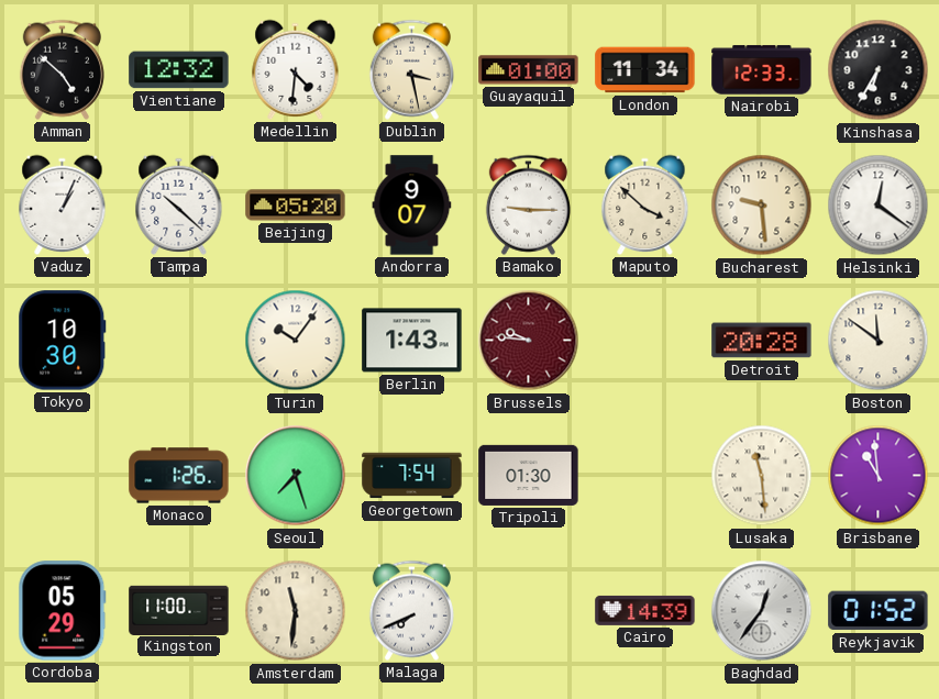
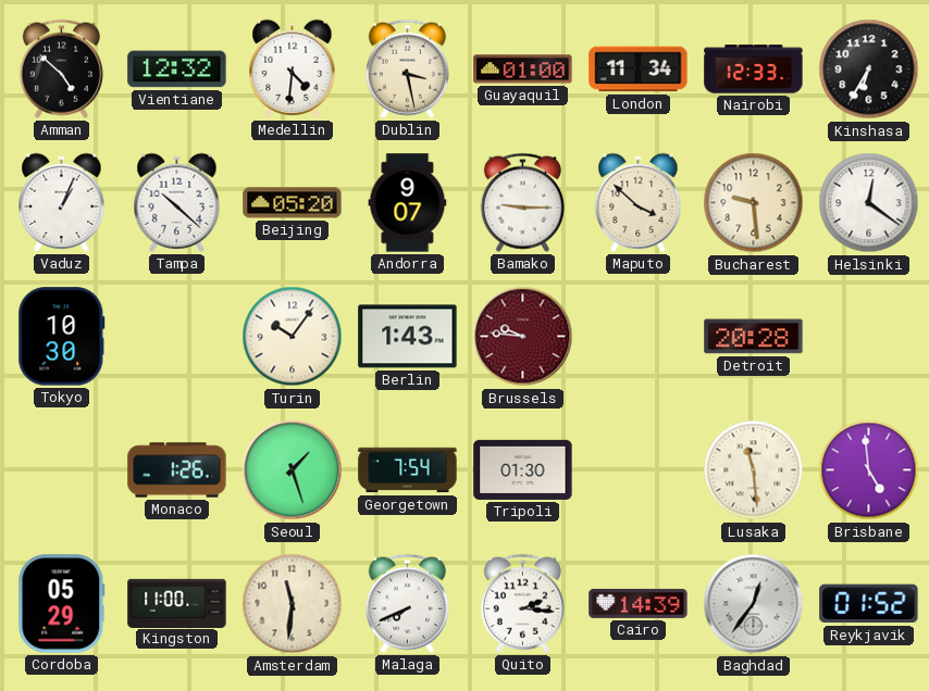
Boston: 11:51 -> none
Seoul: 7:27 -> 1:27
Brisbane: 10:59 -> 4:59
Quito: none -> 2:16
